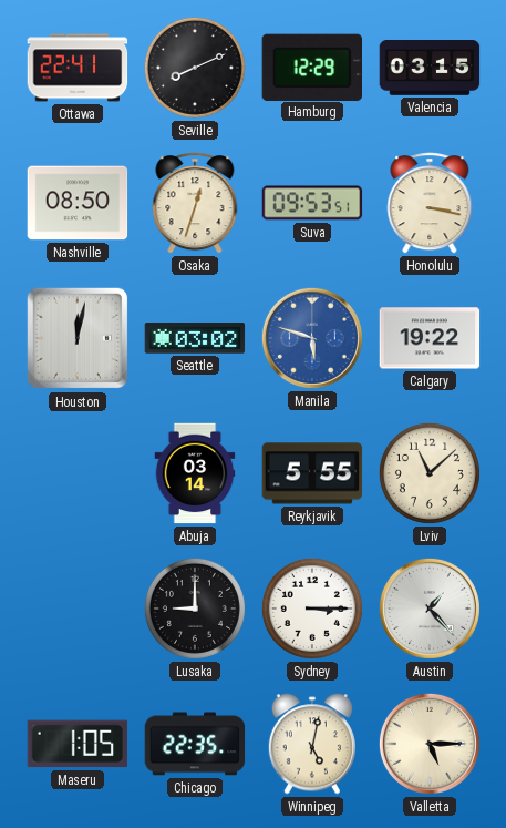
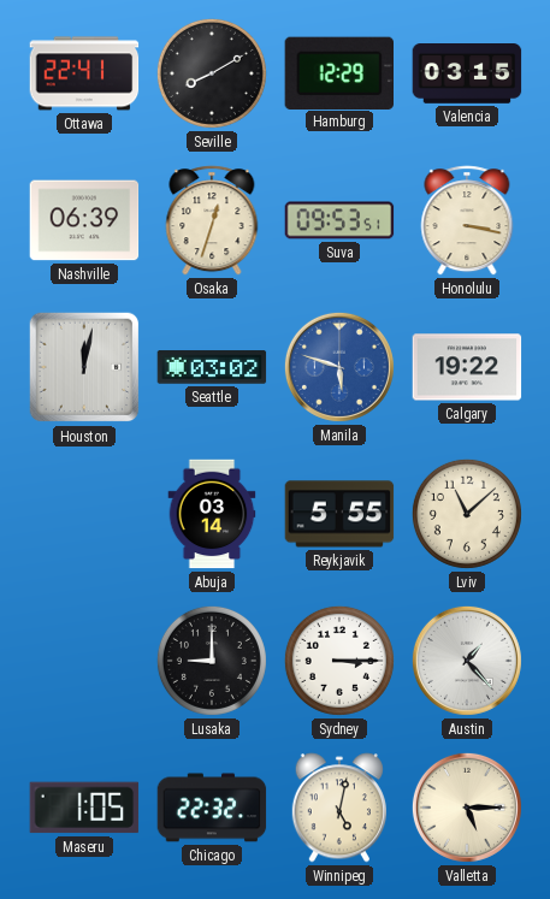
Seville: 8:11 -> 8:10
Nashville: 08:50 -> 06:39
Chicago: 22:35 -> 22:32
